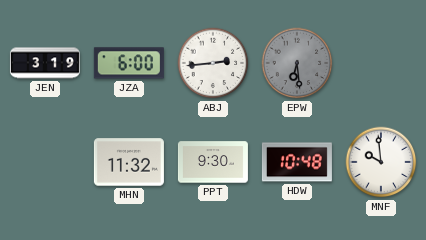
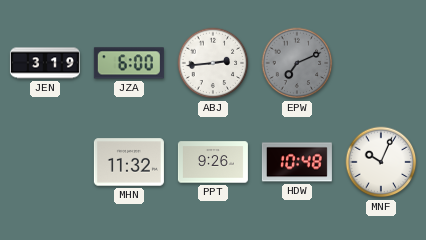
EPW: 6:29 -> 7:11
PPT: 9:30 -> 9:26
MNF: 9:59 -> 10:04
